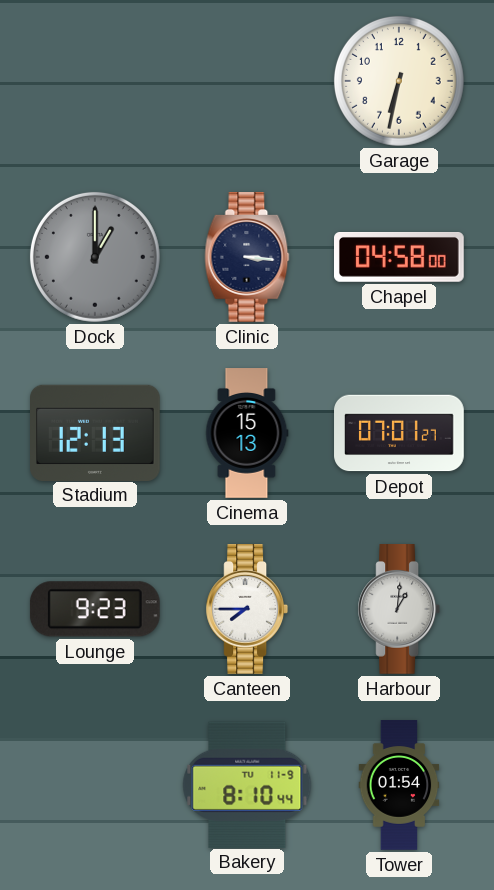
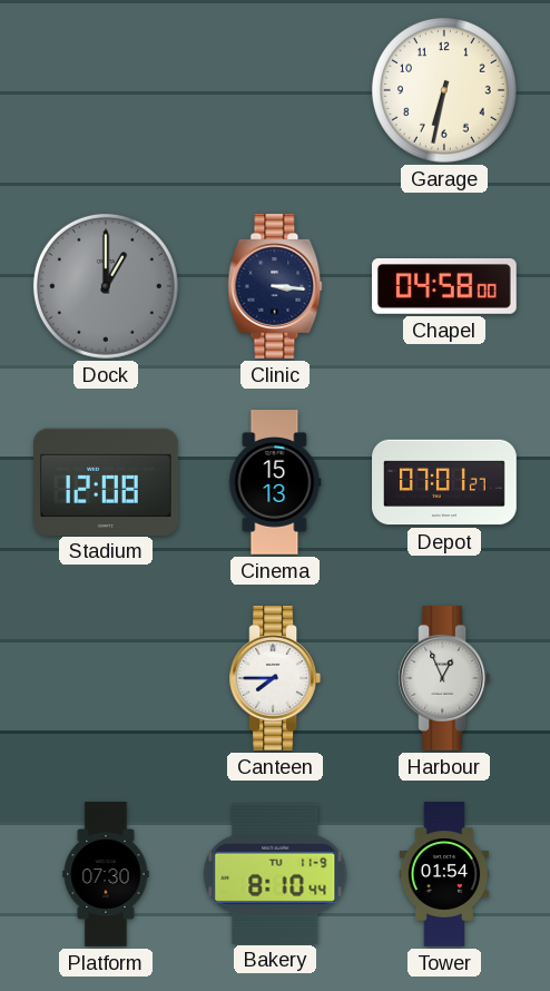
Stadium: 12:13 -> 12:08
Lounge: 9:23 -> none
Harbour: 1:01 -> 12:56
Platform: none -> 07:30
